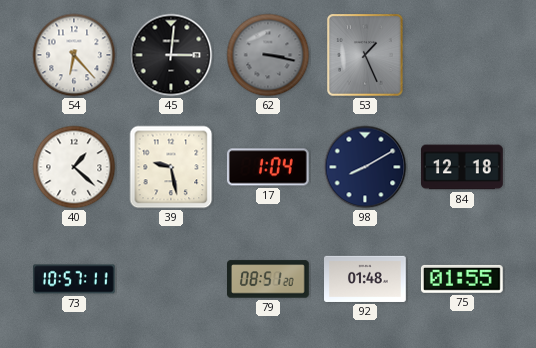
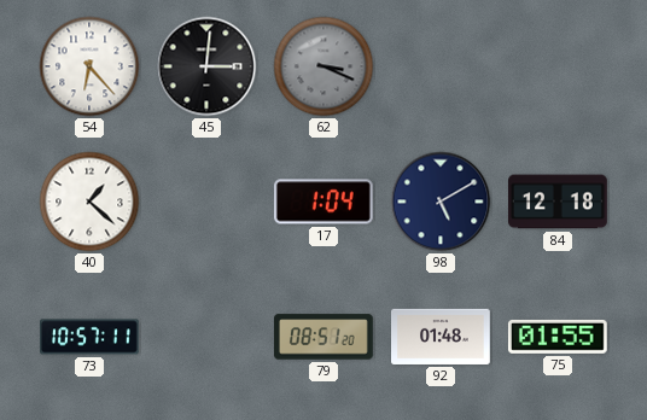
62: 3:17 -> 3:19
53: 1:26 -> none
39: 9:28 -> none
98: 8:10 -> 5:10
